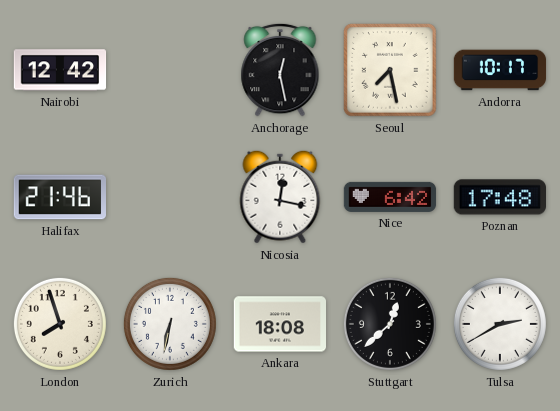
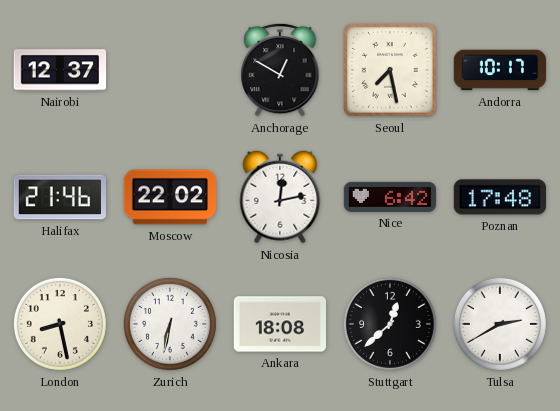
Nairobi: 12:42 -> 12:37
Anchorage: 12:28 -> 12:50
Moscow: none -> 22:02
Nicosia: 12:17 -> 12:13
London: 7:57 -> 8:28
